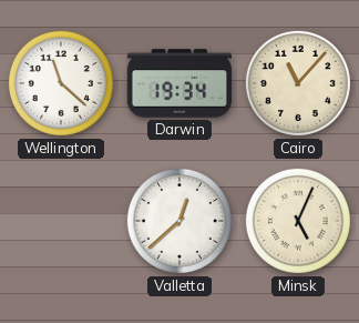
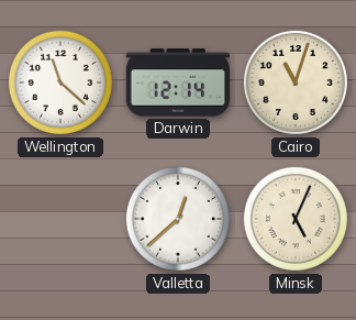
Darwin: 19:34 -> 12:14
Cairo: 11:07 -> 11:03
